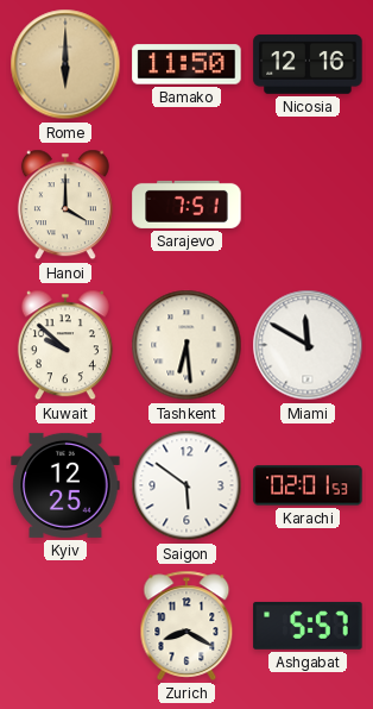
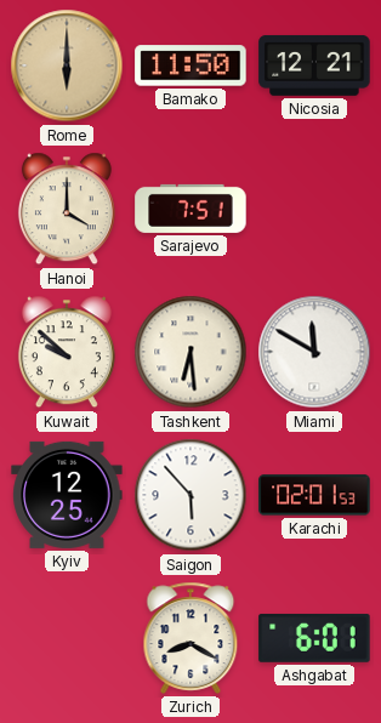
Nicosia: 12:16 -> 12:21
Saigon: 5:51 -> 5:53
Ashgabat: 5:57 -> 6:01
